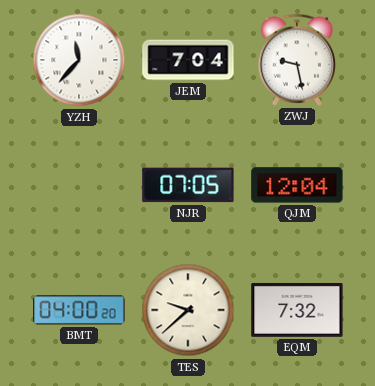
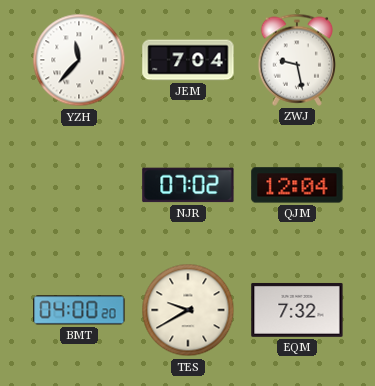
NJR: 07:05 -> 07:02
TES: 9:38 -> 9:40
